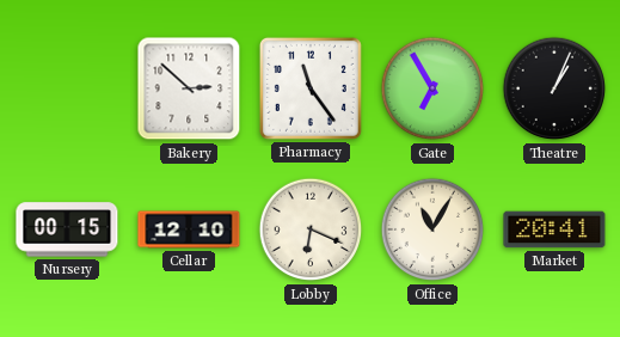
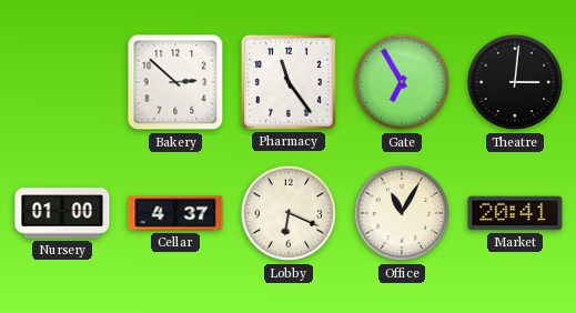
Theatre: 1:04 -> 3:01
Nursery: 00:15 -> 01:00
Cellar: 12:10 -> 4:37
